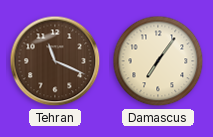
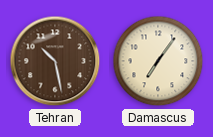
Tehran: 11:19 -> 10:28
